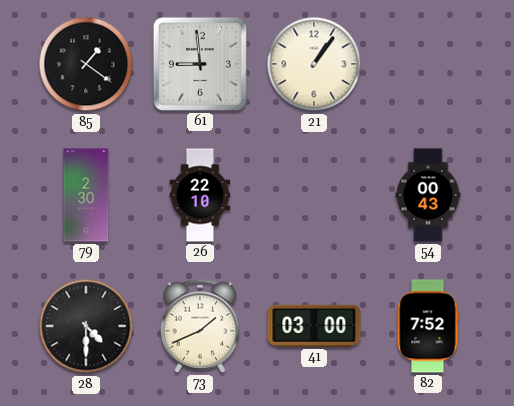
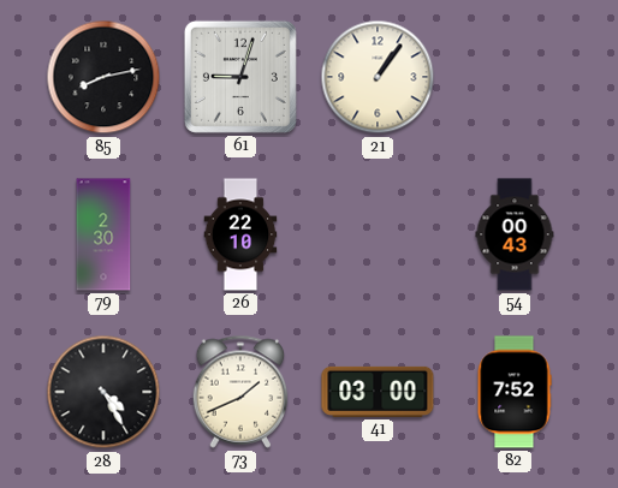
85: 1:21 -> 8:13
61: 8:59 -> 9:03
28: 4:30 -> 4:25
